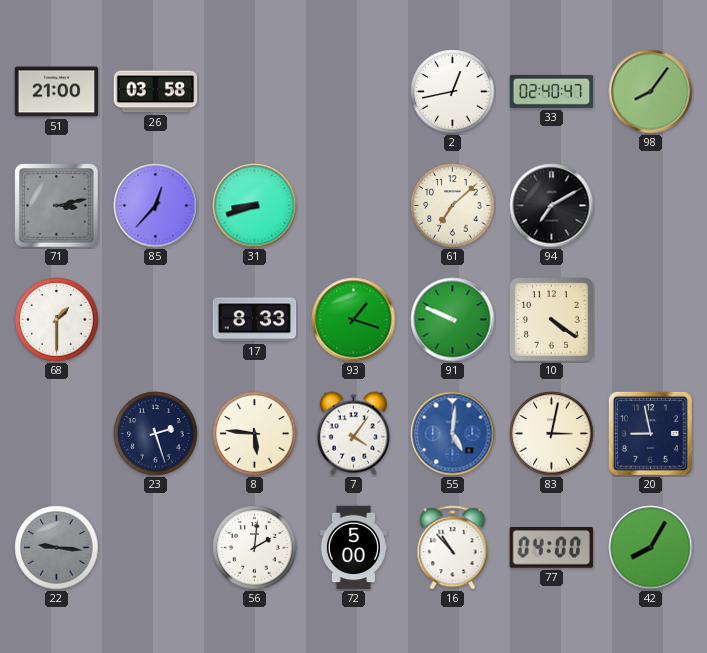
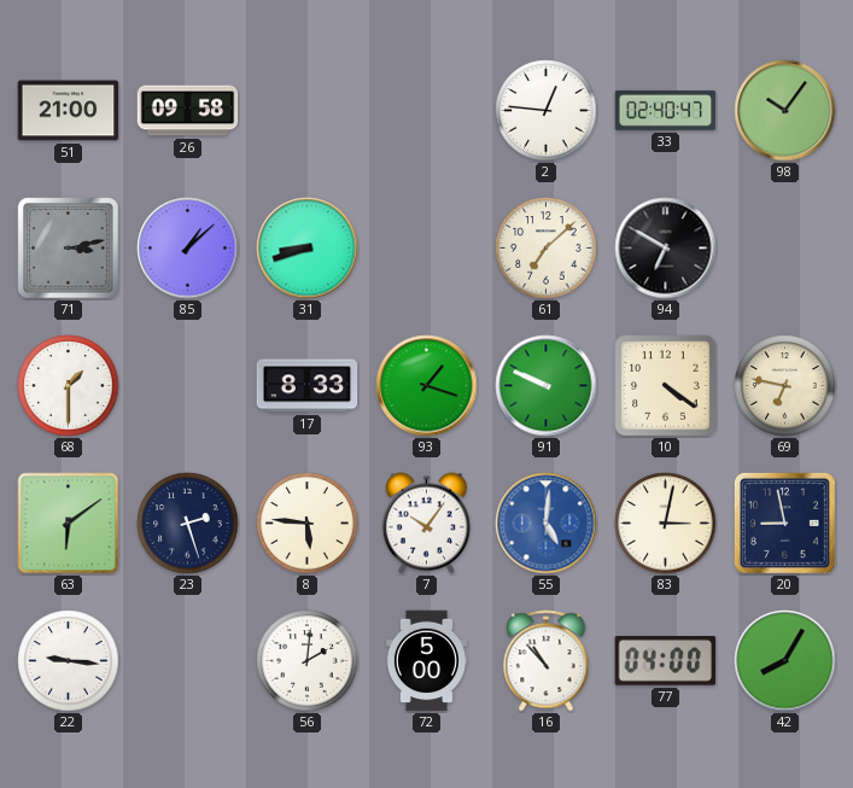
26: 03:58 -> 09:58
2: 12:43 -> 12:46
98: 8:06 -> 10:06
85: 12:37 -> 1:08
94: 7:10 -> 6:50
69: none -> 6:47
63: none -> 6:09
7: 4:06 -> 10:06
22 dial: grey -> white
